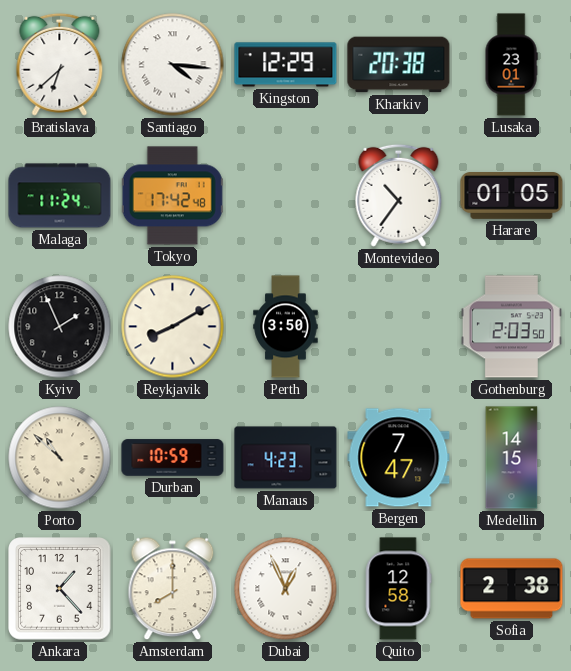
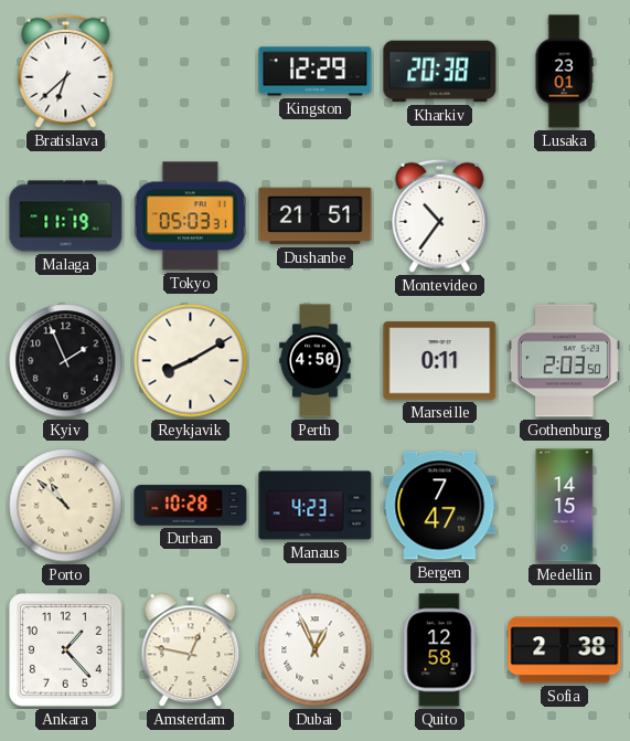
Santiago: 4:16 -> none
Malaga: 11:24 -> 11:19
Tokyo: 17:42 -> 05:03
Dushanbe: none -> 21:51
Harare: 01:05 -> none
Perth: 3:50 -> 4:50
Marseille: none -> 0:11
Durban: 10:59 -> 10:28
Amsterdam: 8:00 -> 12:47
